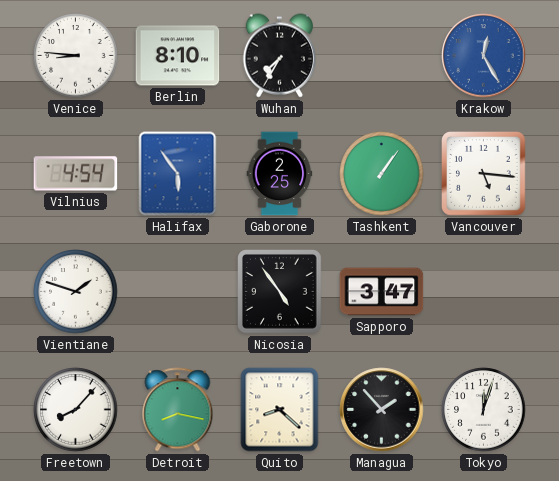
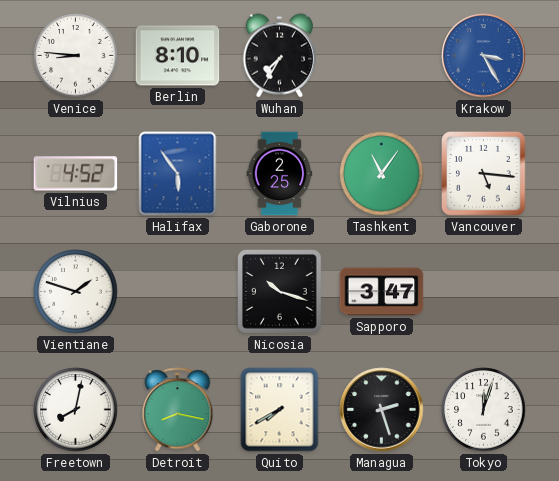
Krakow: 12:25 -> 3:25
Vilnius: 4:54 -> 4:52
Tashkent: 1:06 -> 11:06
Nicosia: 4:54 -> 10:18
Freetown: 8:07 -> 8:02
Quito: 8:22 -> 7:40
Managua: 1:53 -> 2:27
